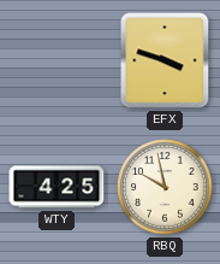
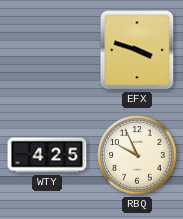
RBQ: 9:58 -> 9:56
